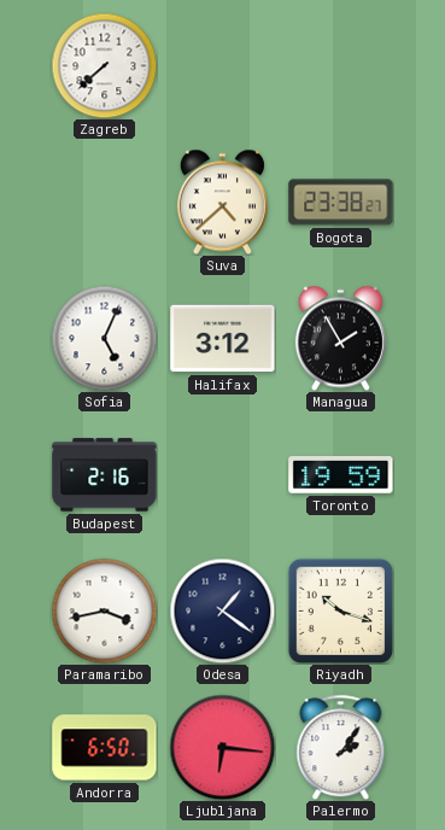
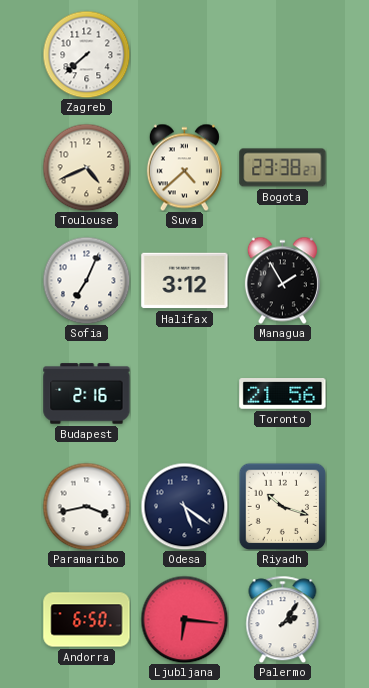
Toulouse: none -> 4:41
Sofia: 5:04 -> 7:04
Toronto: 19:59 -> 21:56
Odesa: 1:21 -> 5:21
